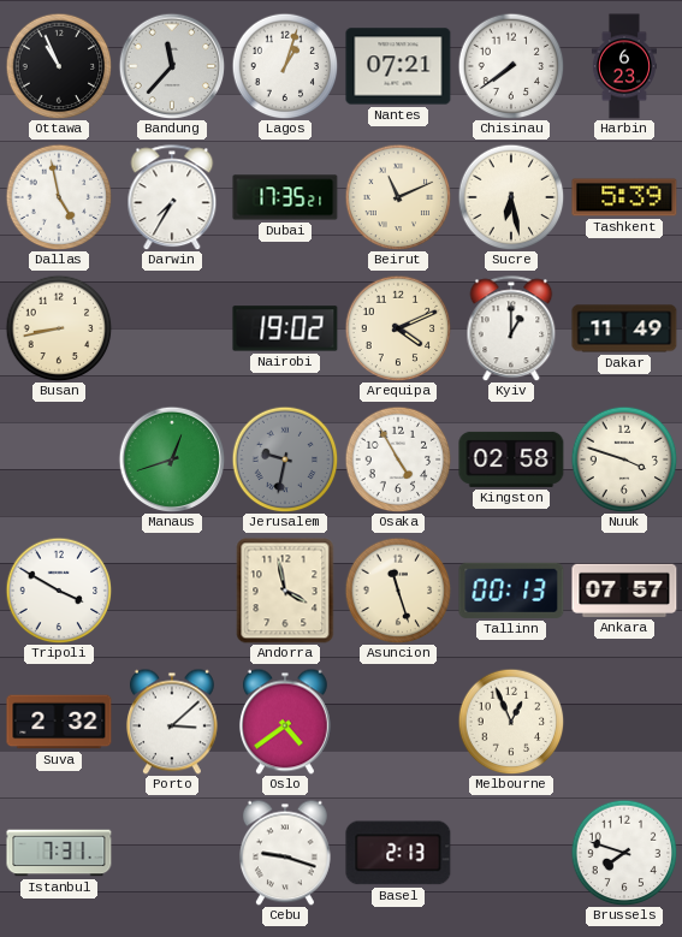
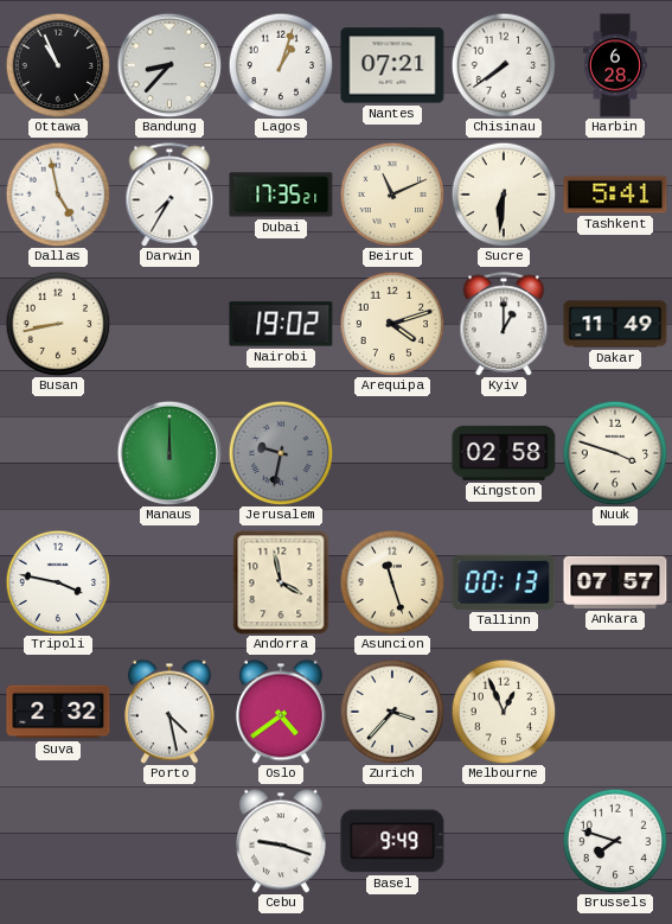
Bandung: 11:37 -> 8:37
Harbin: 6:23 -> 6:28
Sucre: 6:28 -> 6:31
Tashkent: 5:39 -> 5:41
Arequipa: 4:11 -> 4:12
Manaus: 12:42 -> 12:00
Osaka: 4:55 -> none
Tripoli: 3:50 -> 3:47
Porto: 3:08 -> 4:28
Zurich: none -> 3:37
Istanbul: 7:31 -> none
Basel: 2:13 -> 9:49
